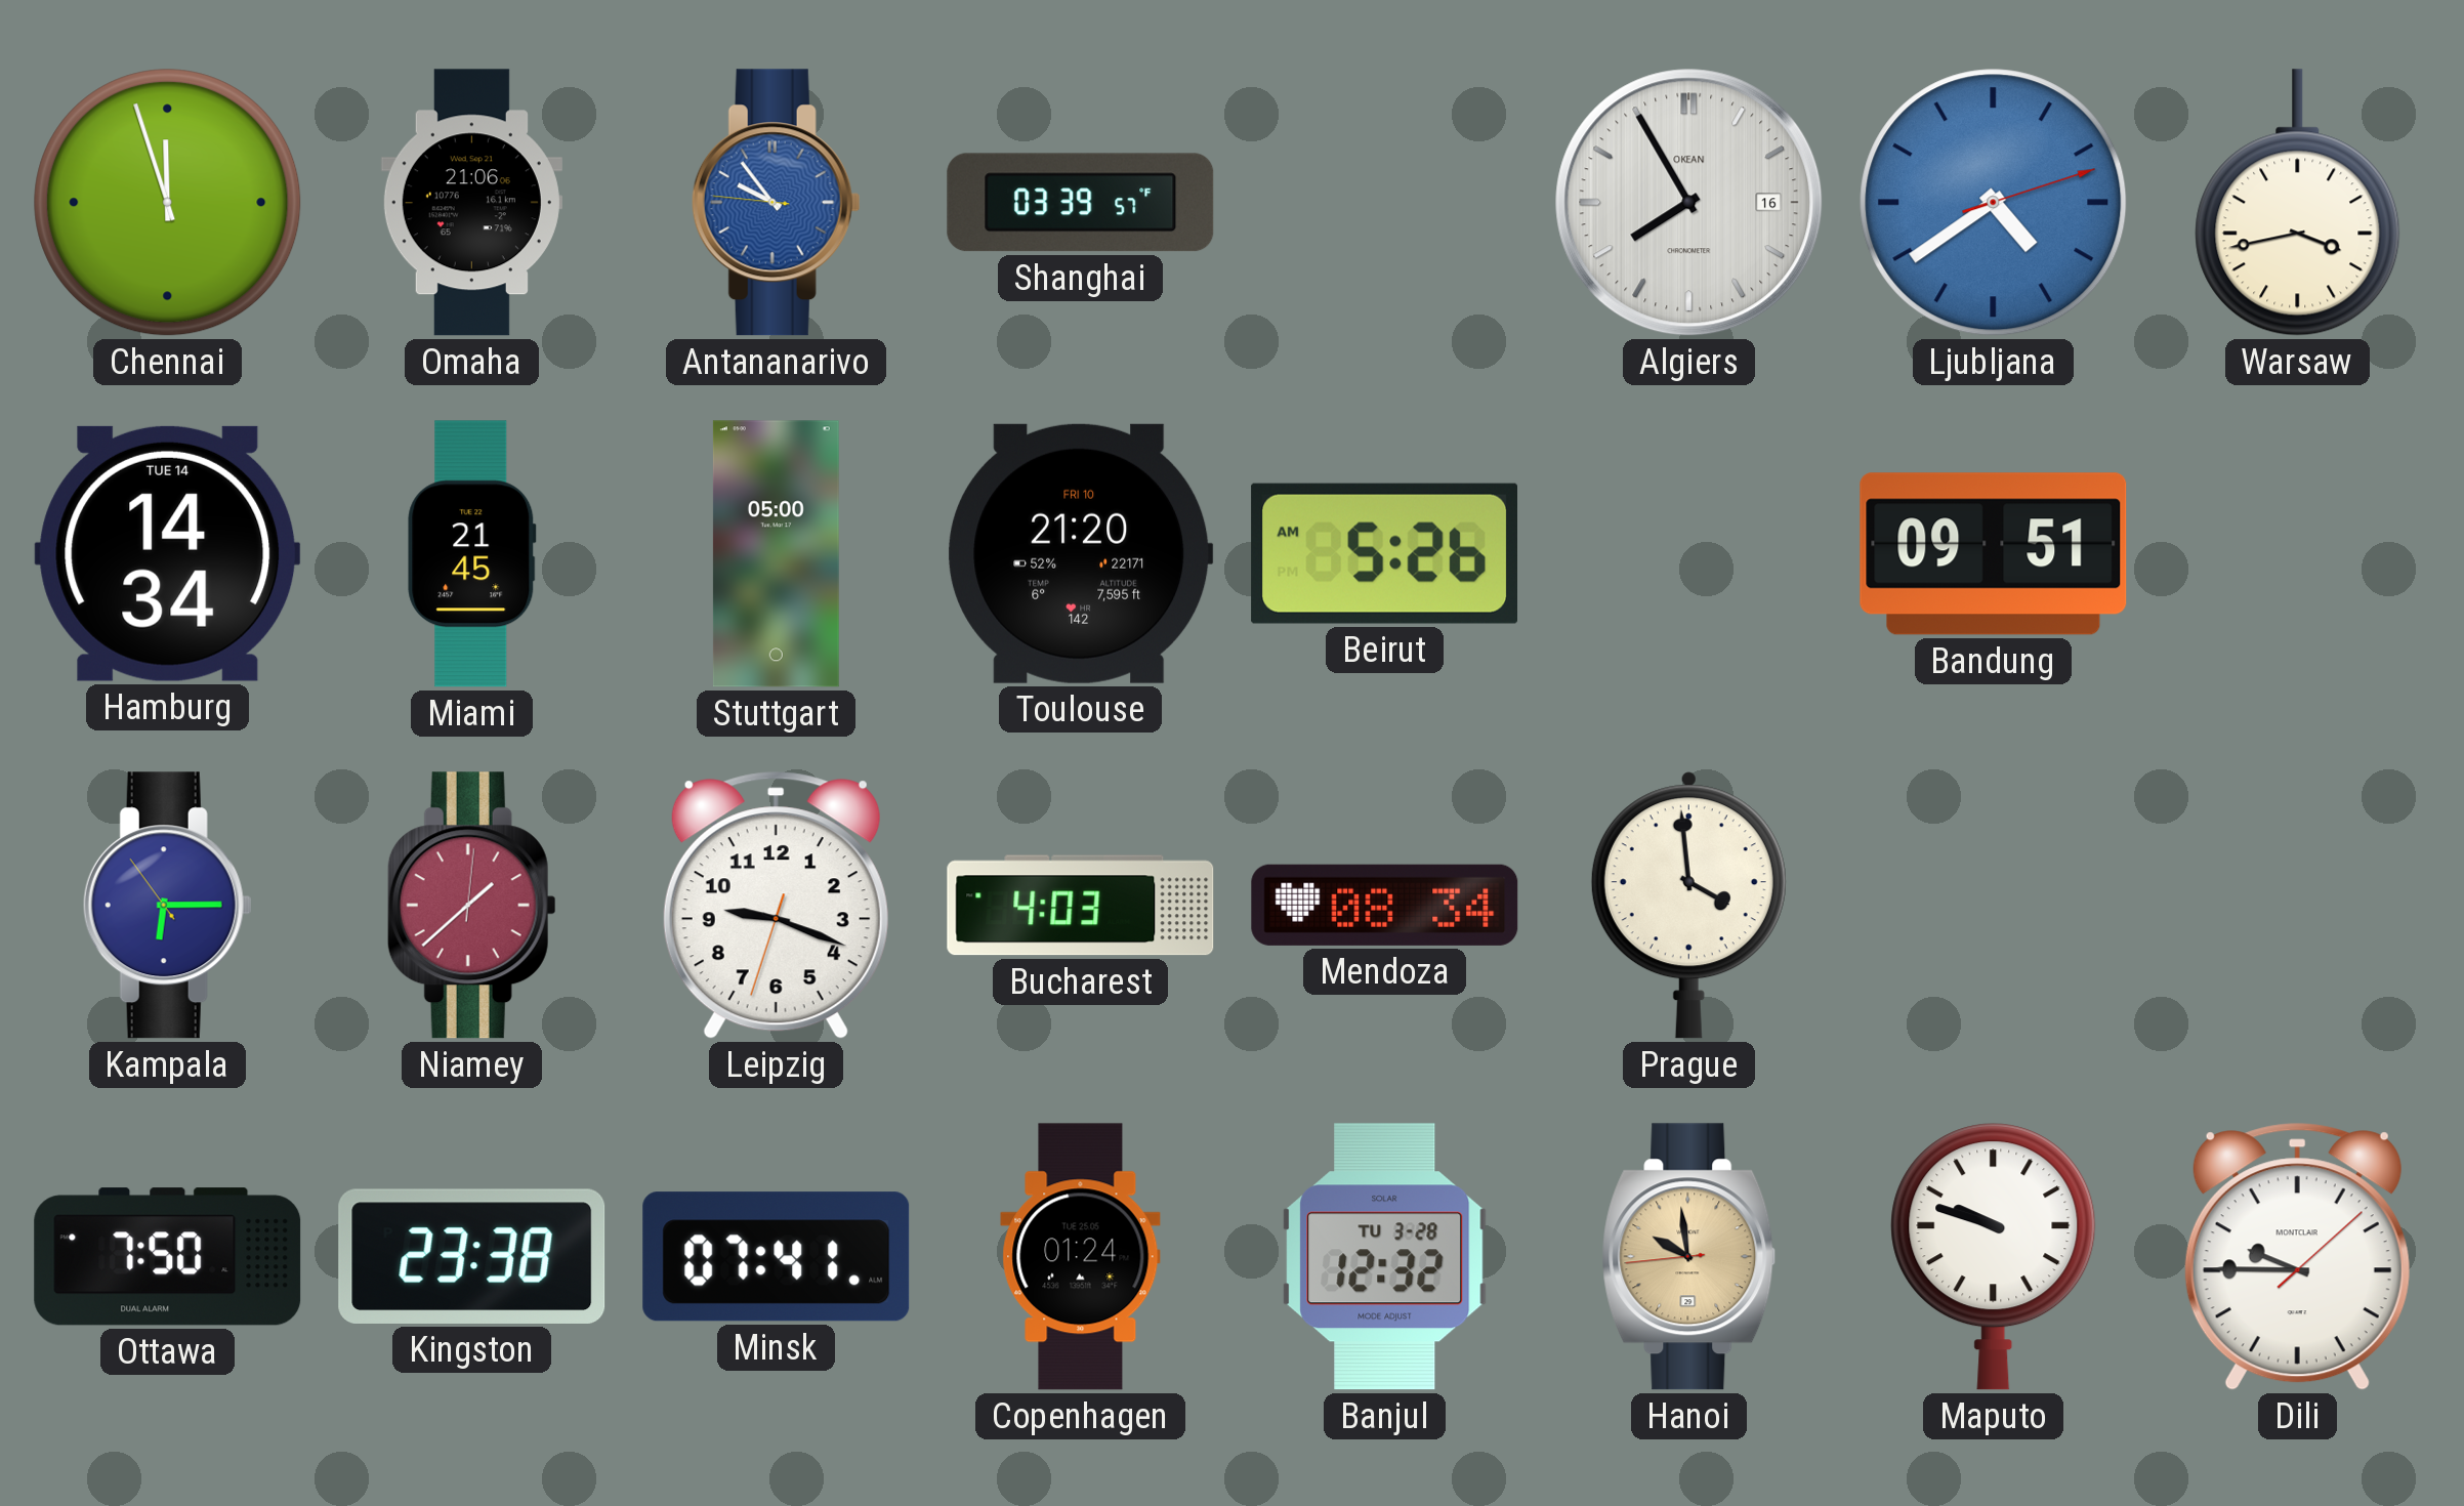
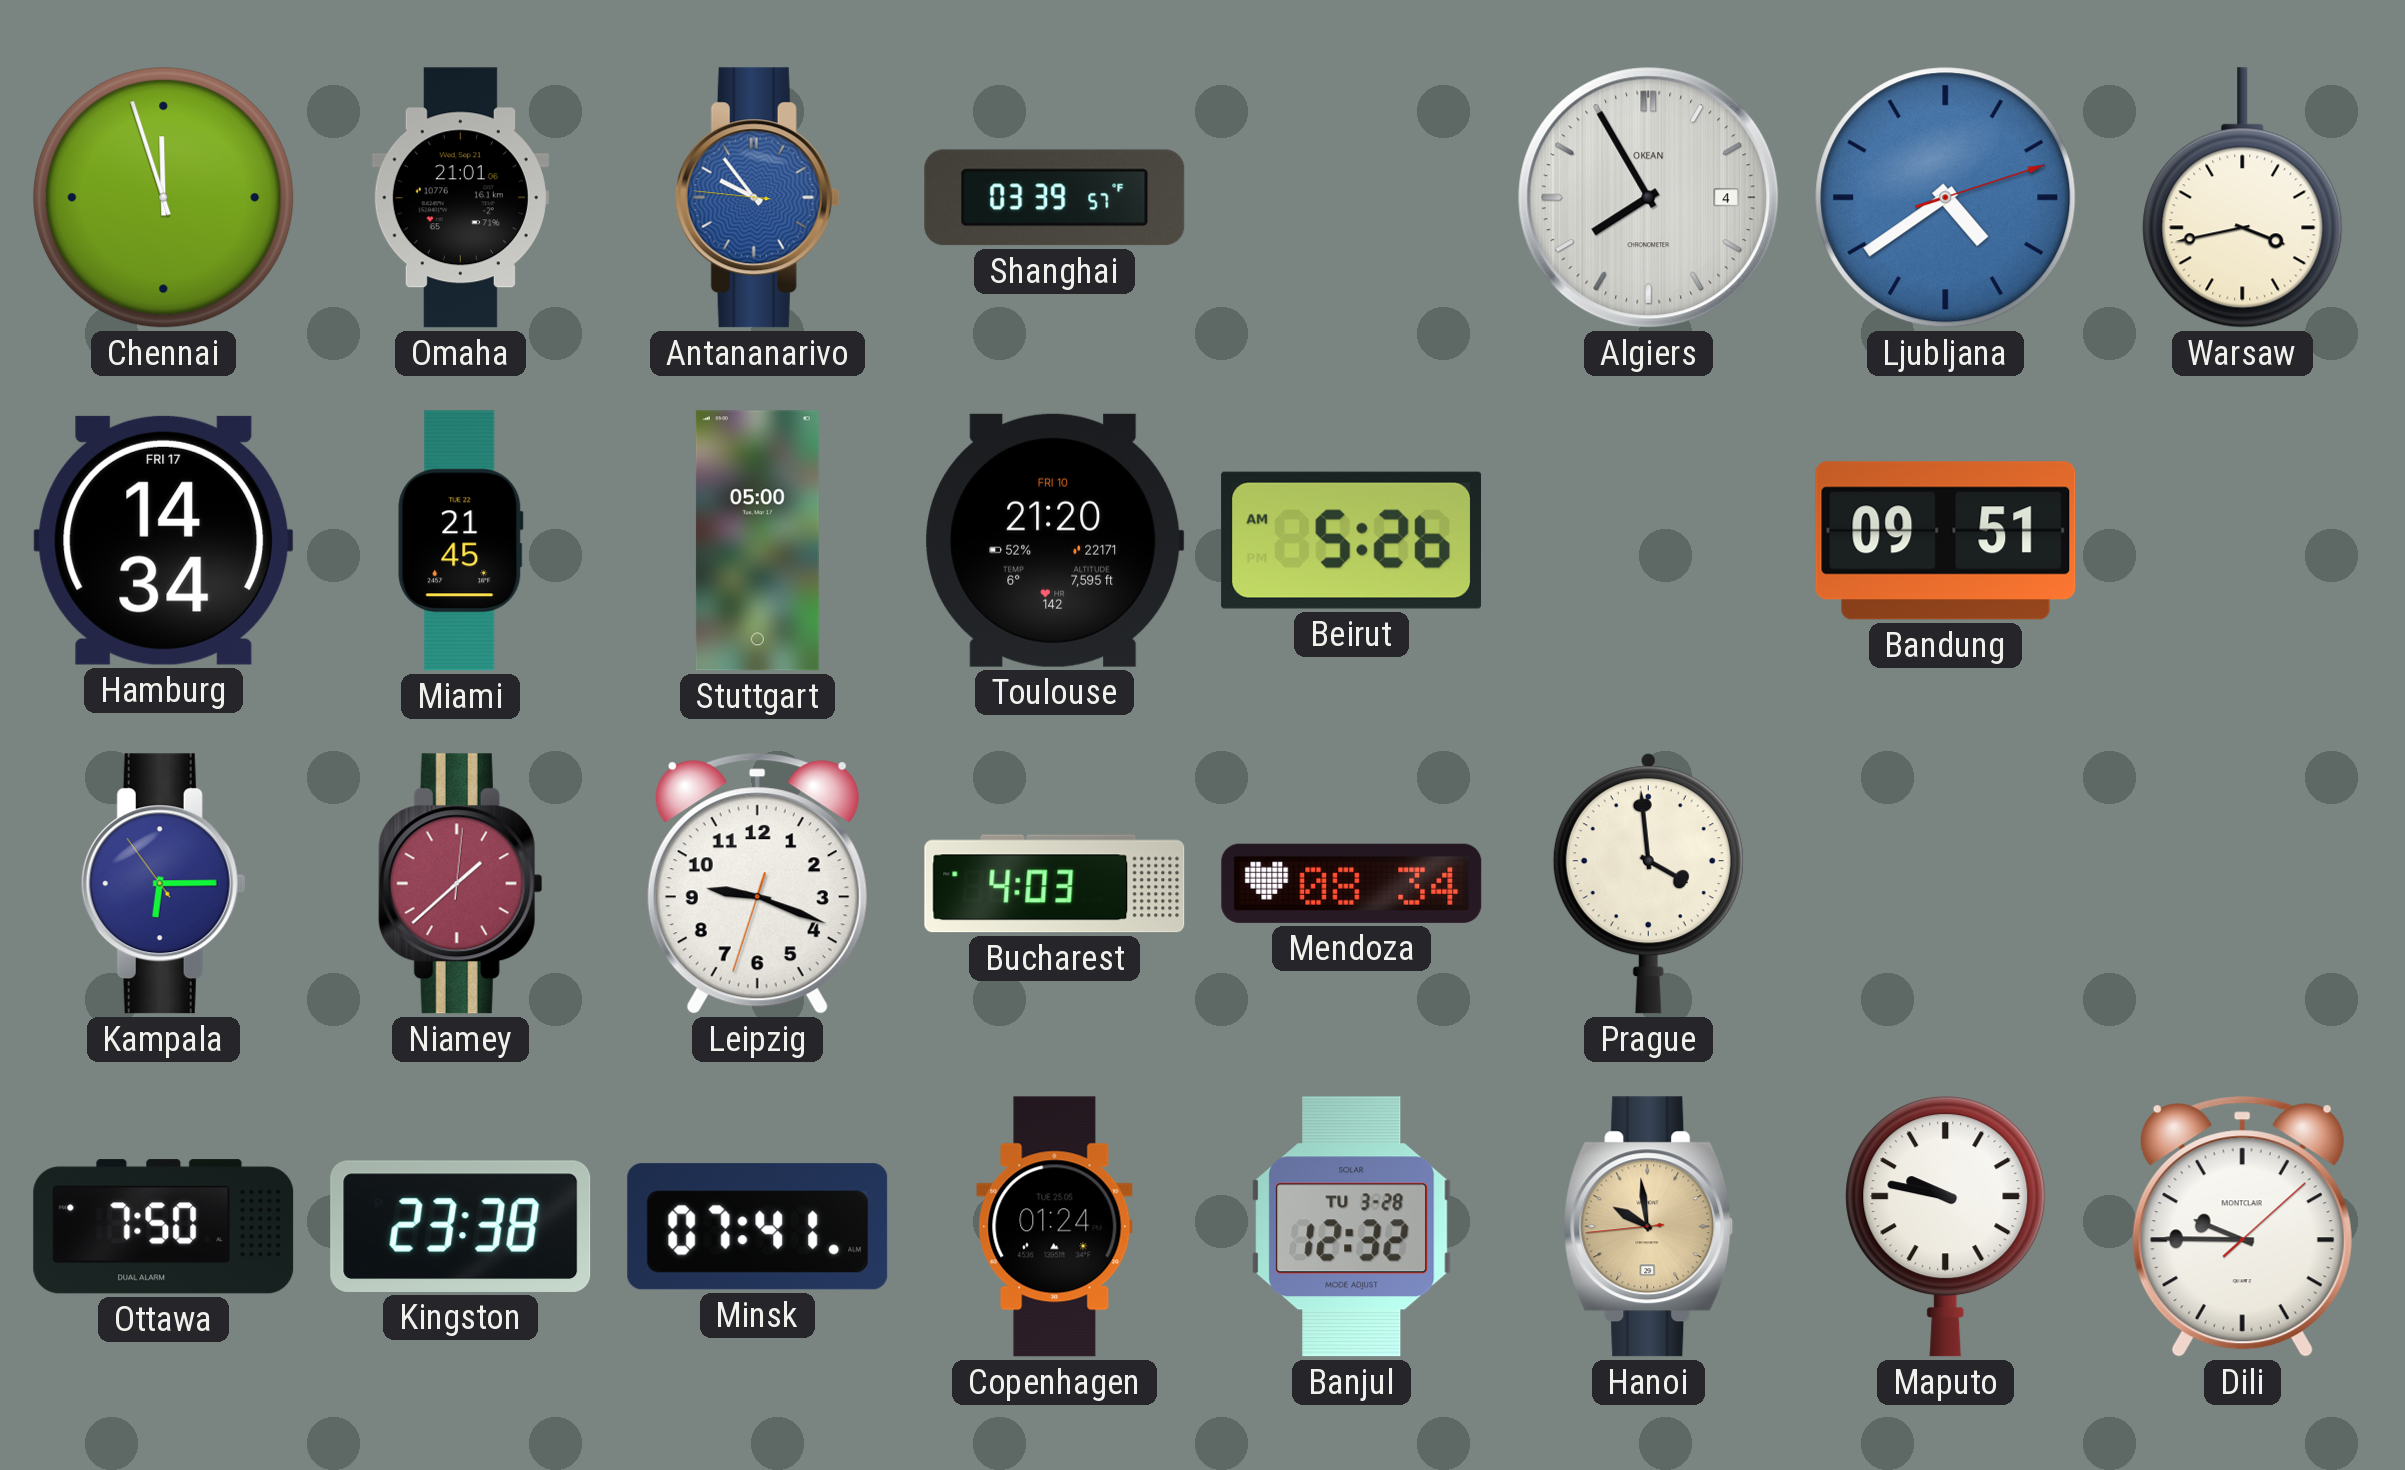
Omaha: 21:06 -> 21:01
Algiers date: 16 -> 4
Hamburg date: TUE 14 -> FRI 17
Maputo: 9:48 -> 9:47
